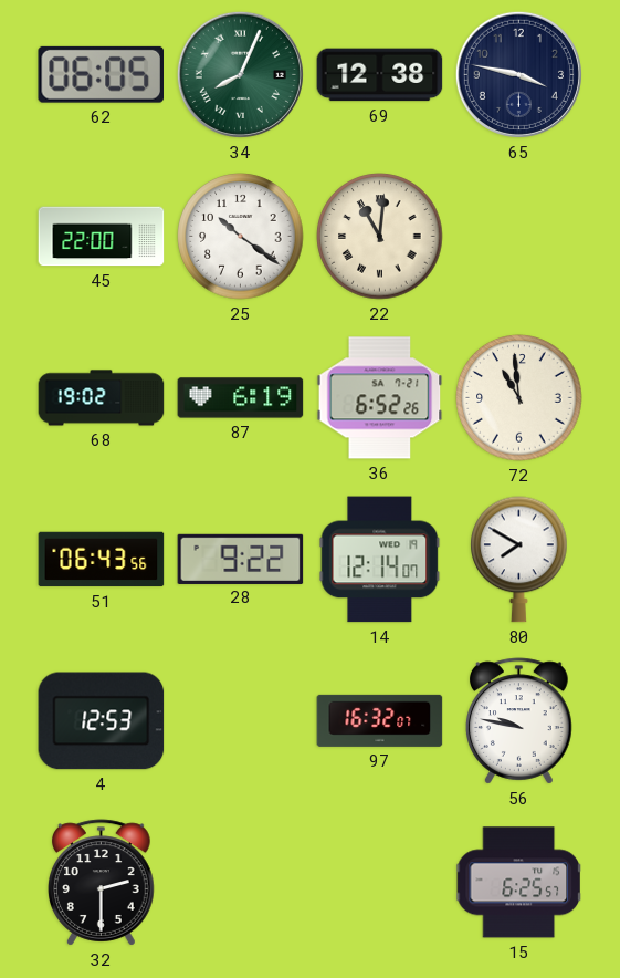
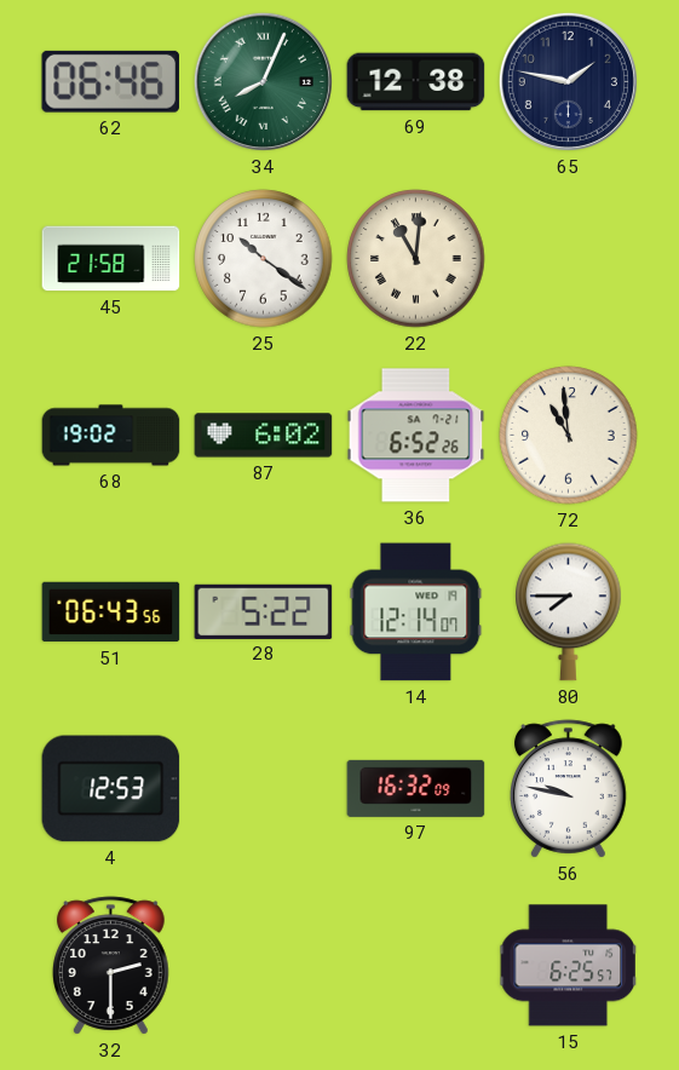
62: 06:05 -> 06:46
65: 3:47 -> 1:47
45: 22:00 -> 21:58
87: 6:19 -> 6:02
28: 9:22 -> 5:22
80: 7:50 -> 7:45
97: 16:32:07 -> 16:32:09
